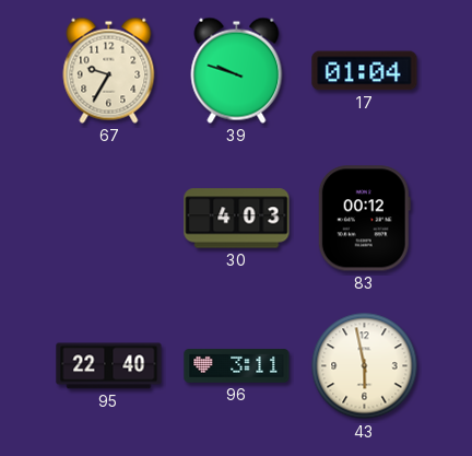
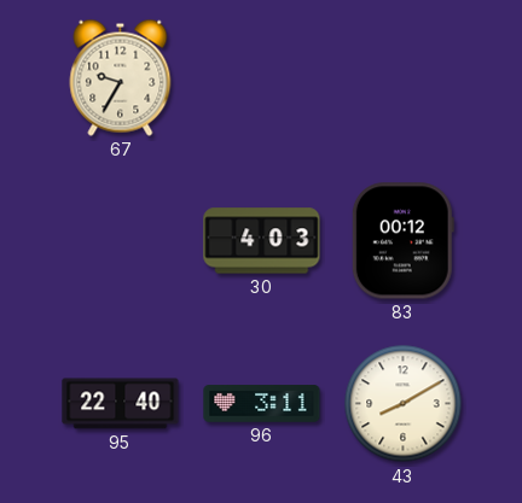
39: 9:48 -> none
17: 01:04 -> none
43: 5:58 -> 8:10
